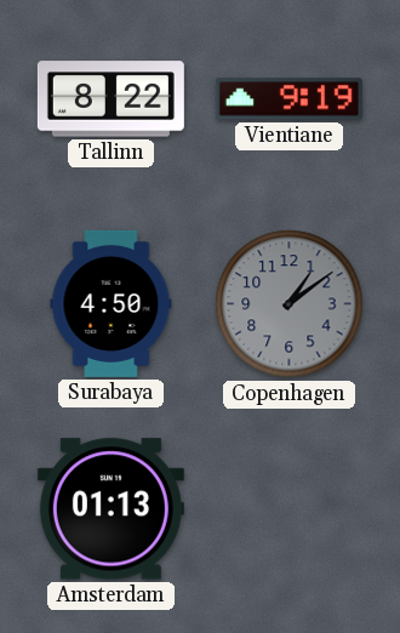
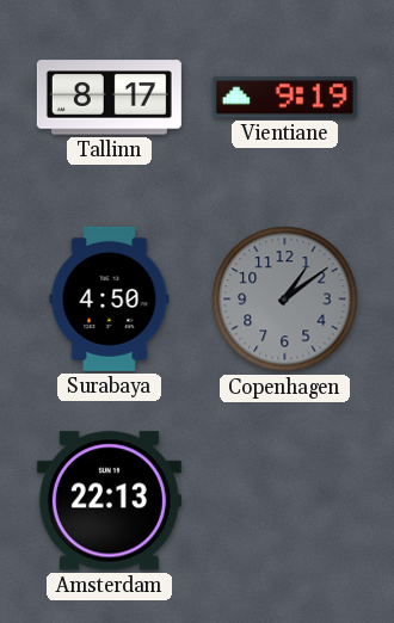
Tallinn: 8:22 -> 8:17
Amsterdam: 01:13 -> 22:13
